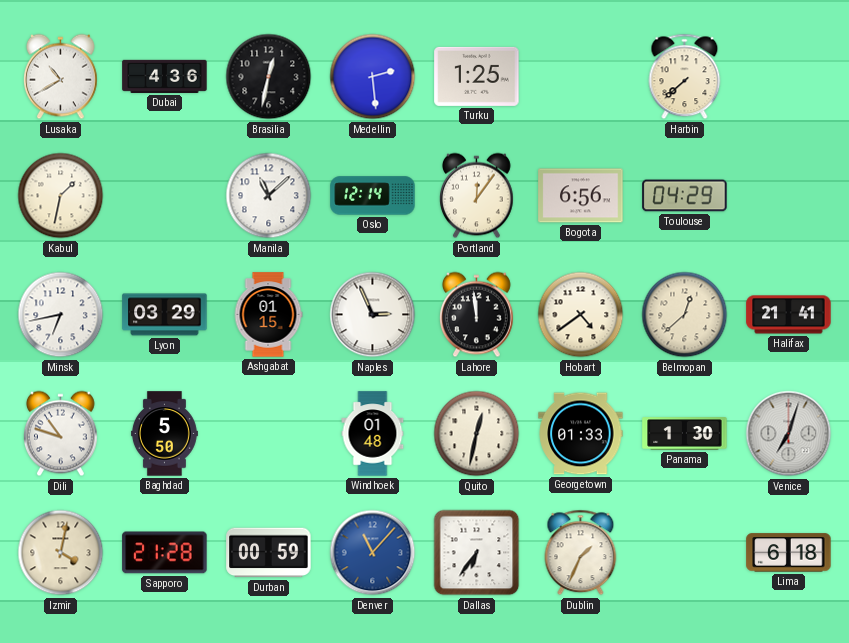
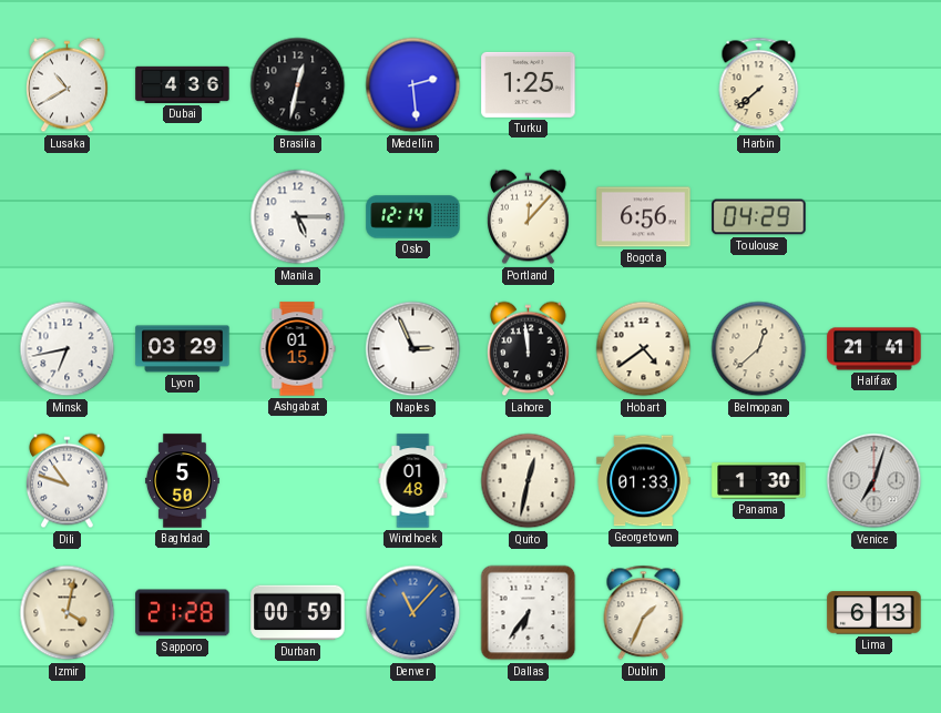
Kabul: 1:32 -> none
Manila: 11:08 -> 5:15
Portland: 12:06 -> 12:07
Lima: 6:18 -> 6:13
